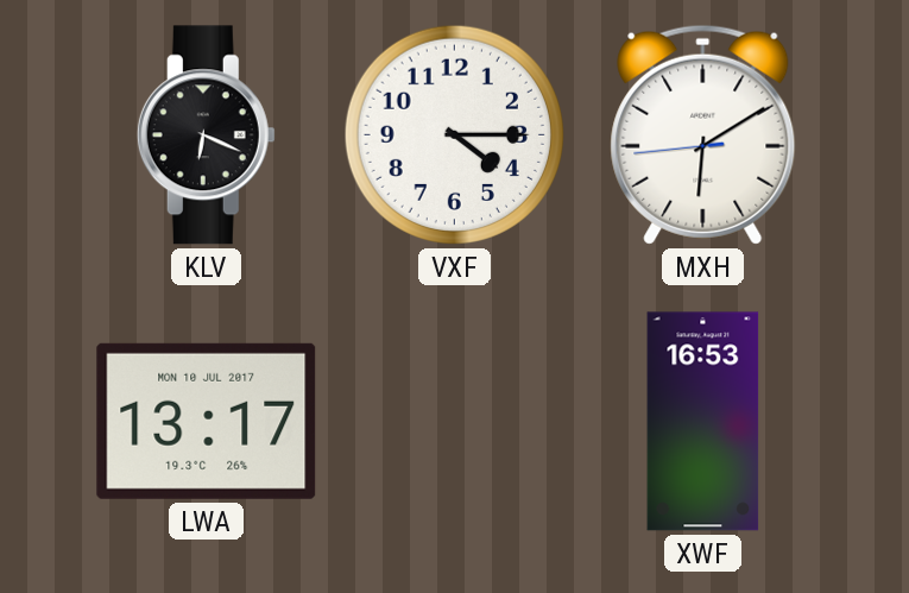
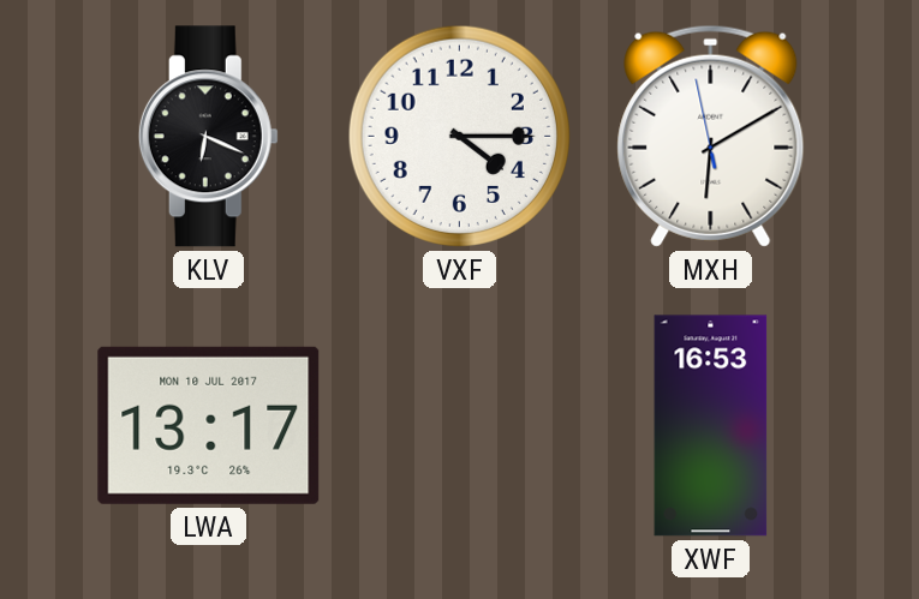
MXH: 6:09:44 -> 6:09:58
